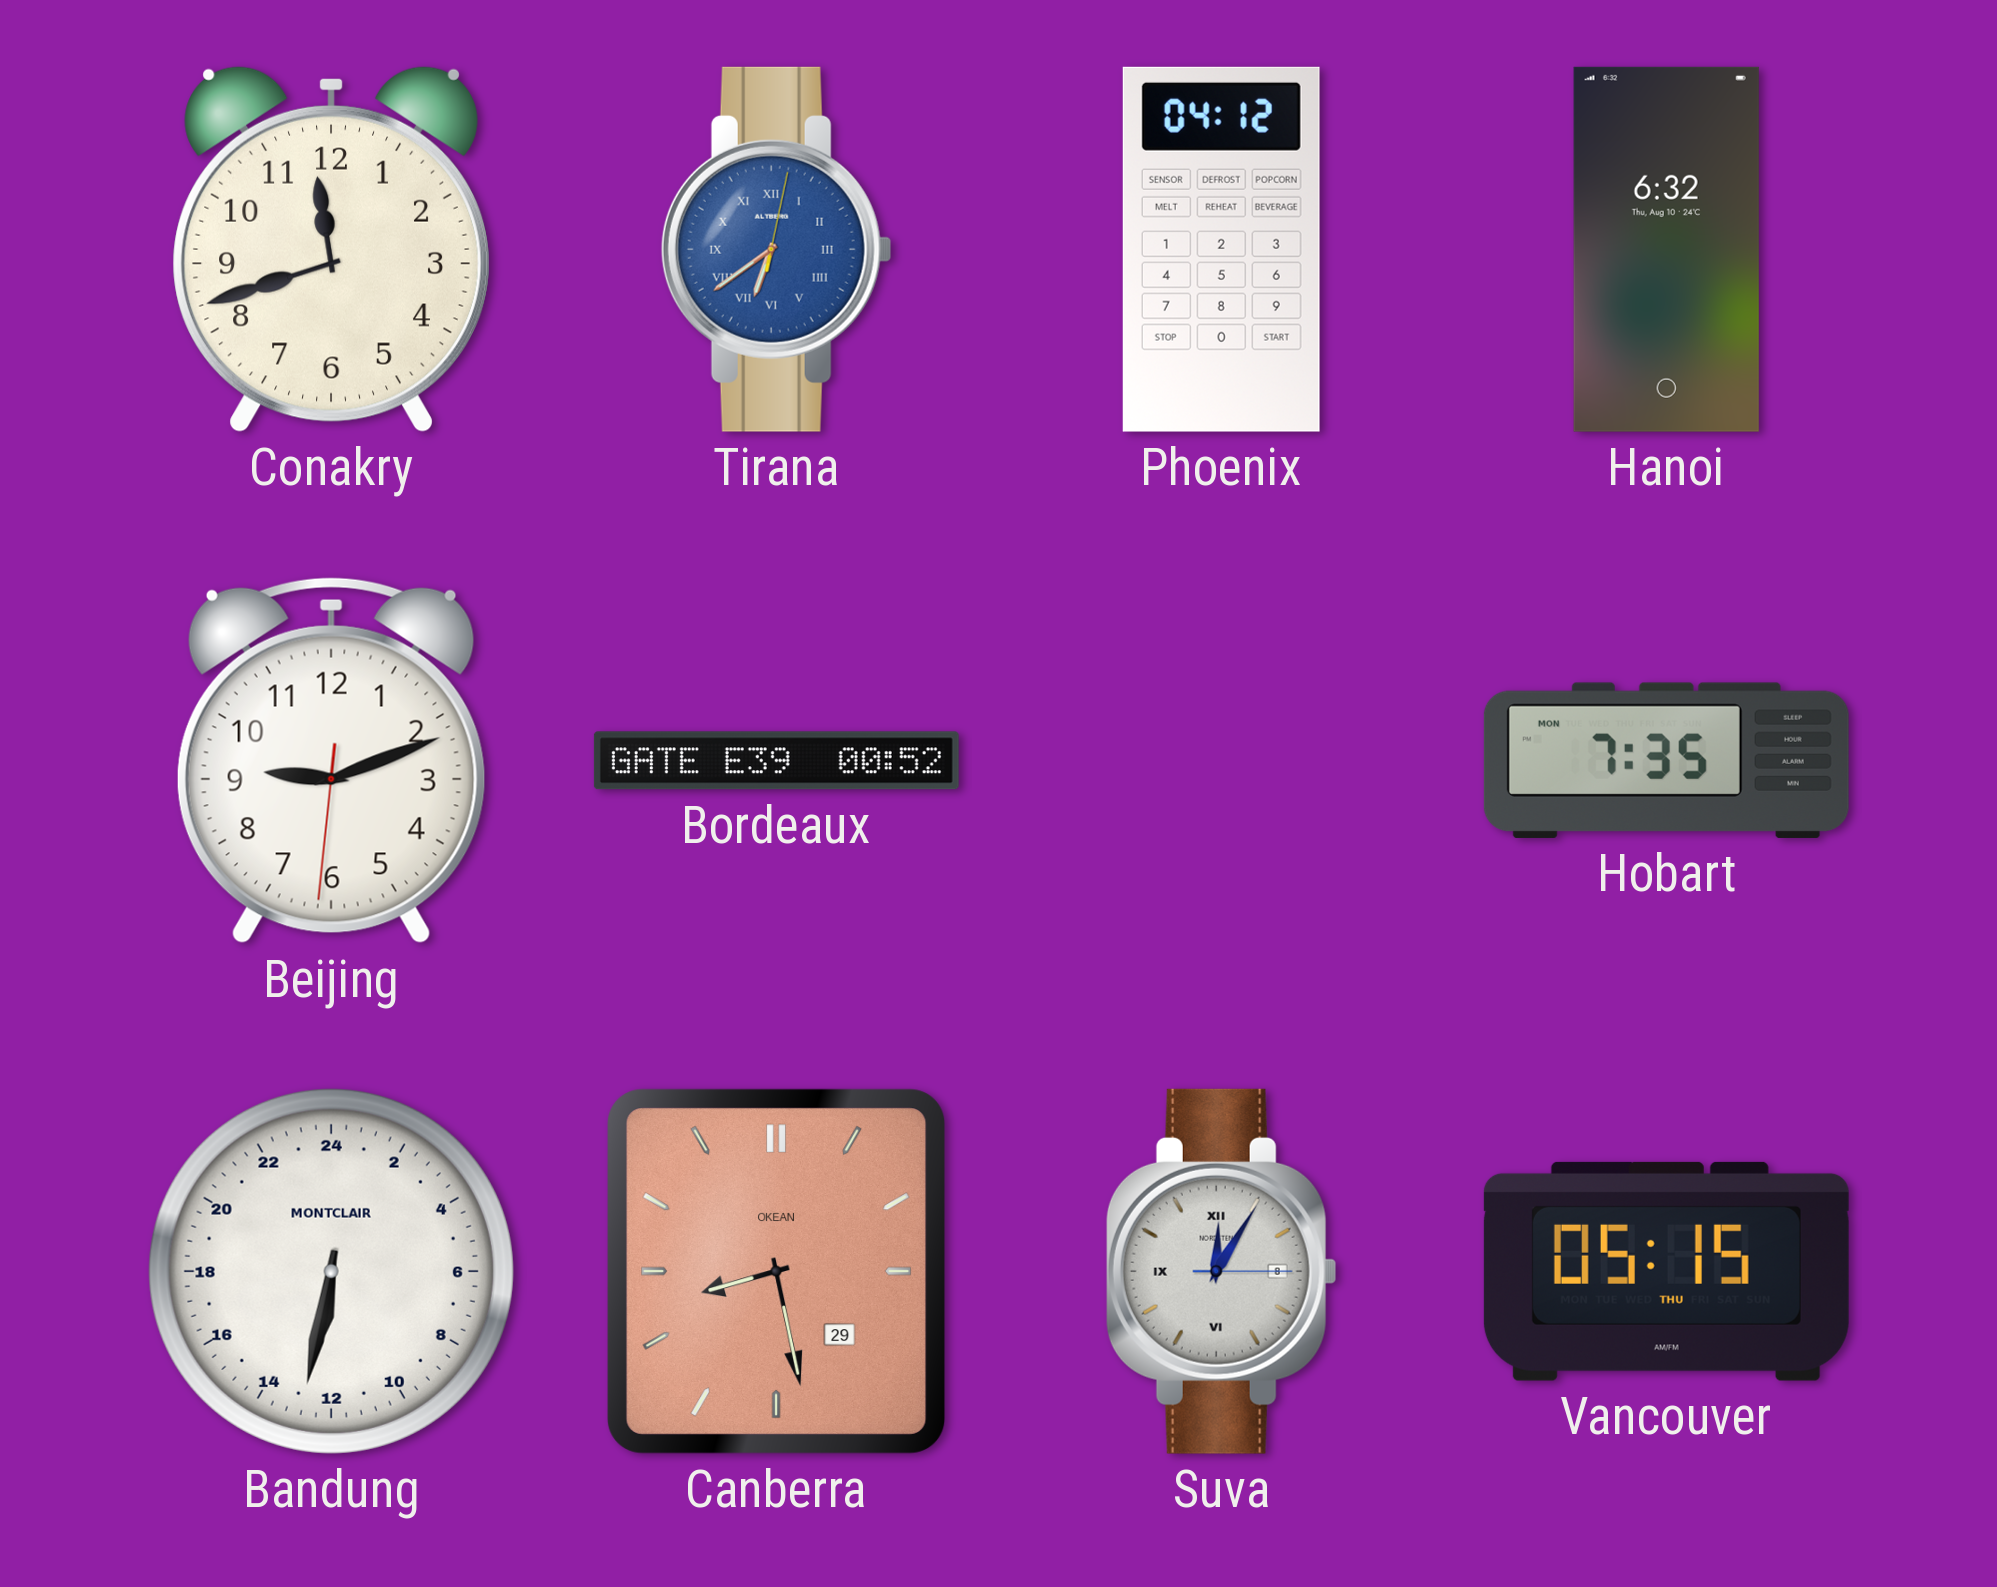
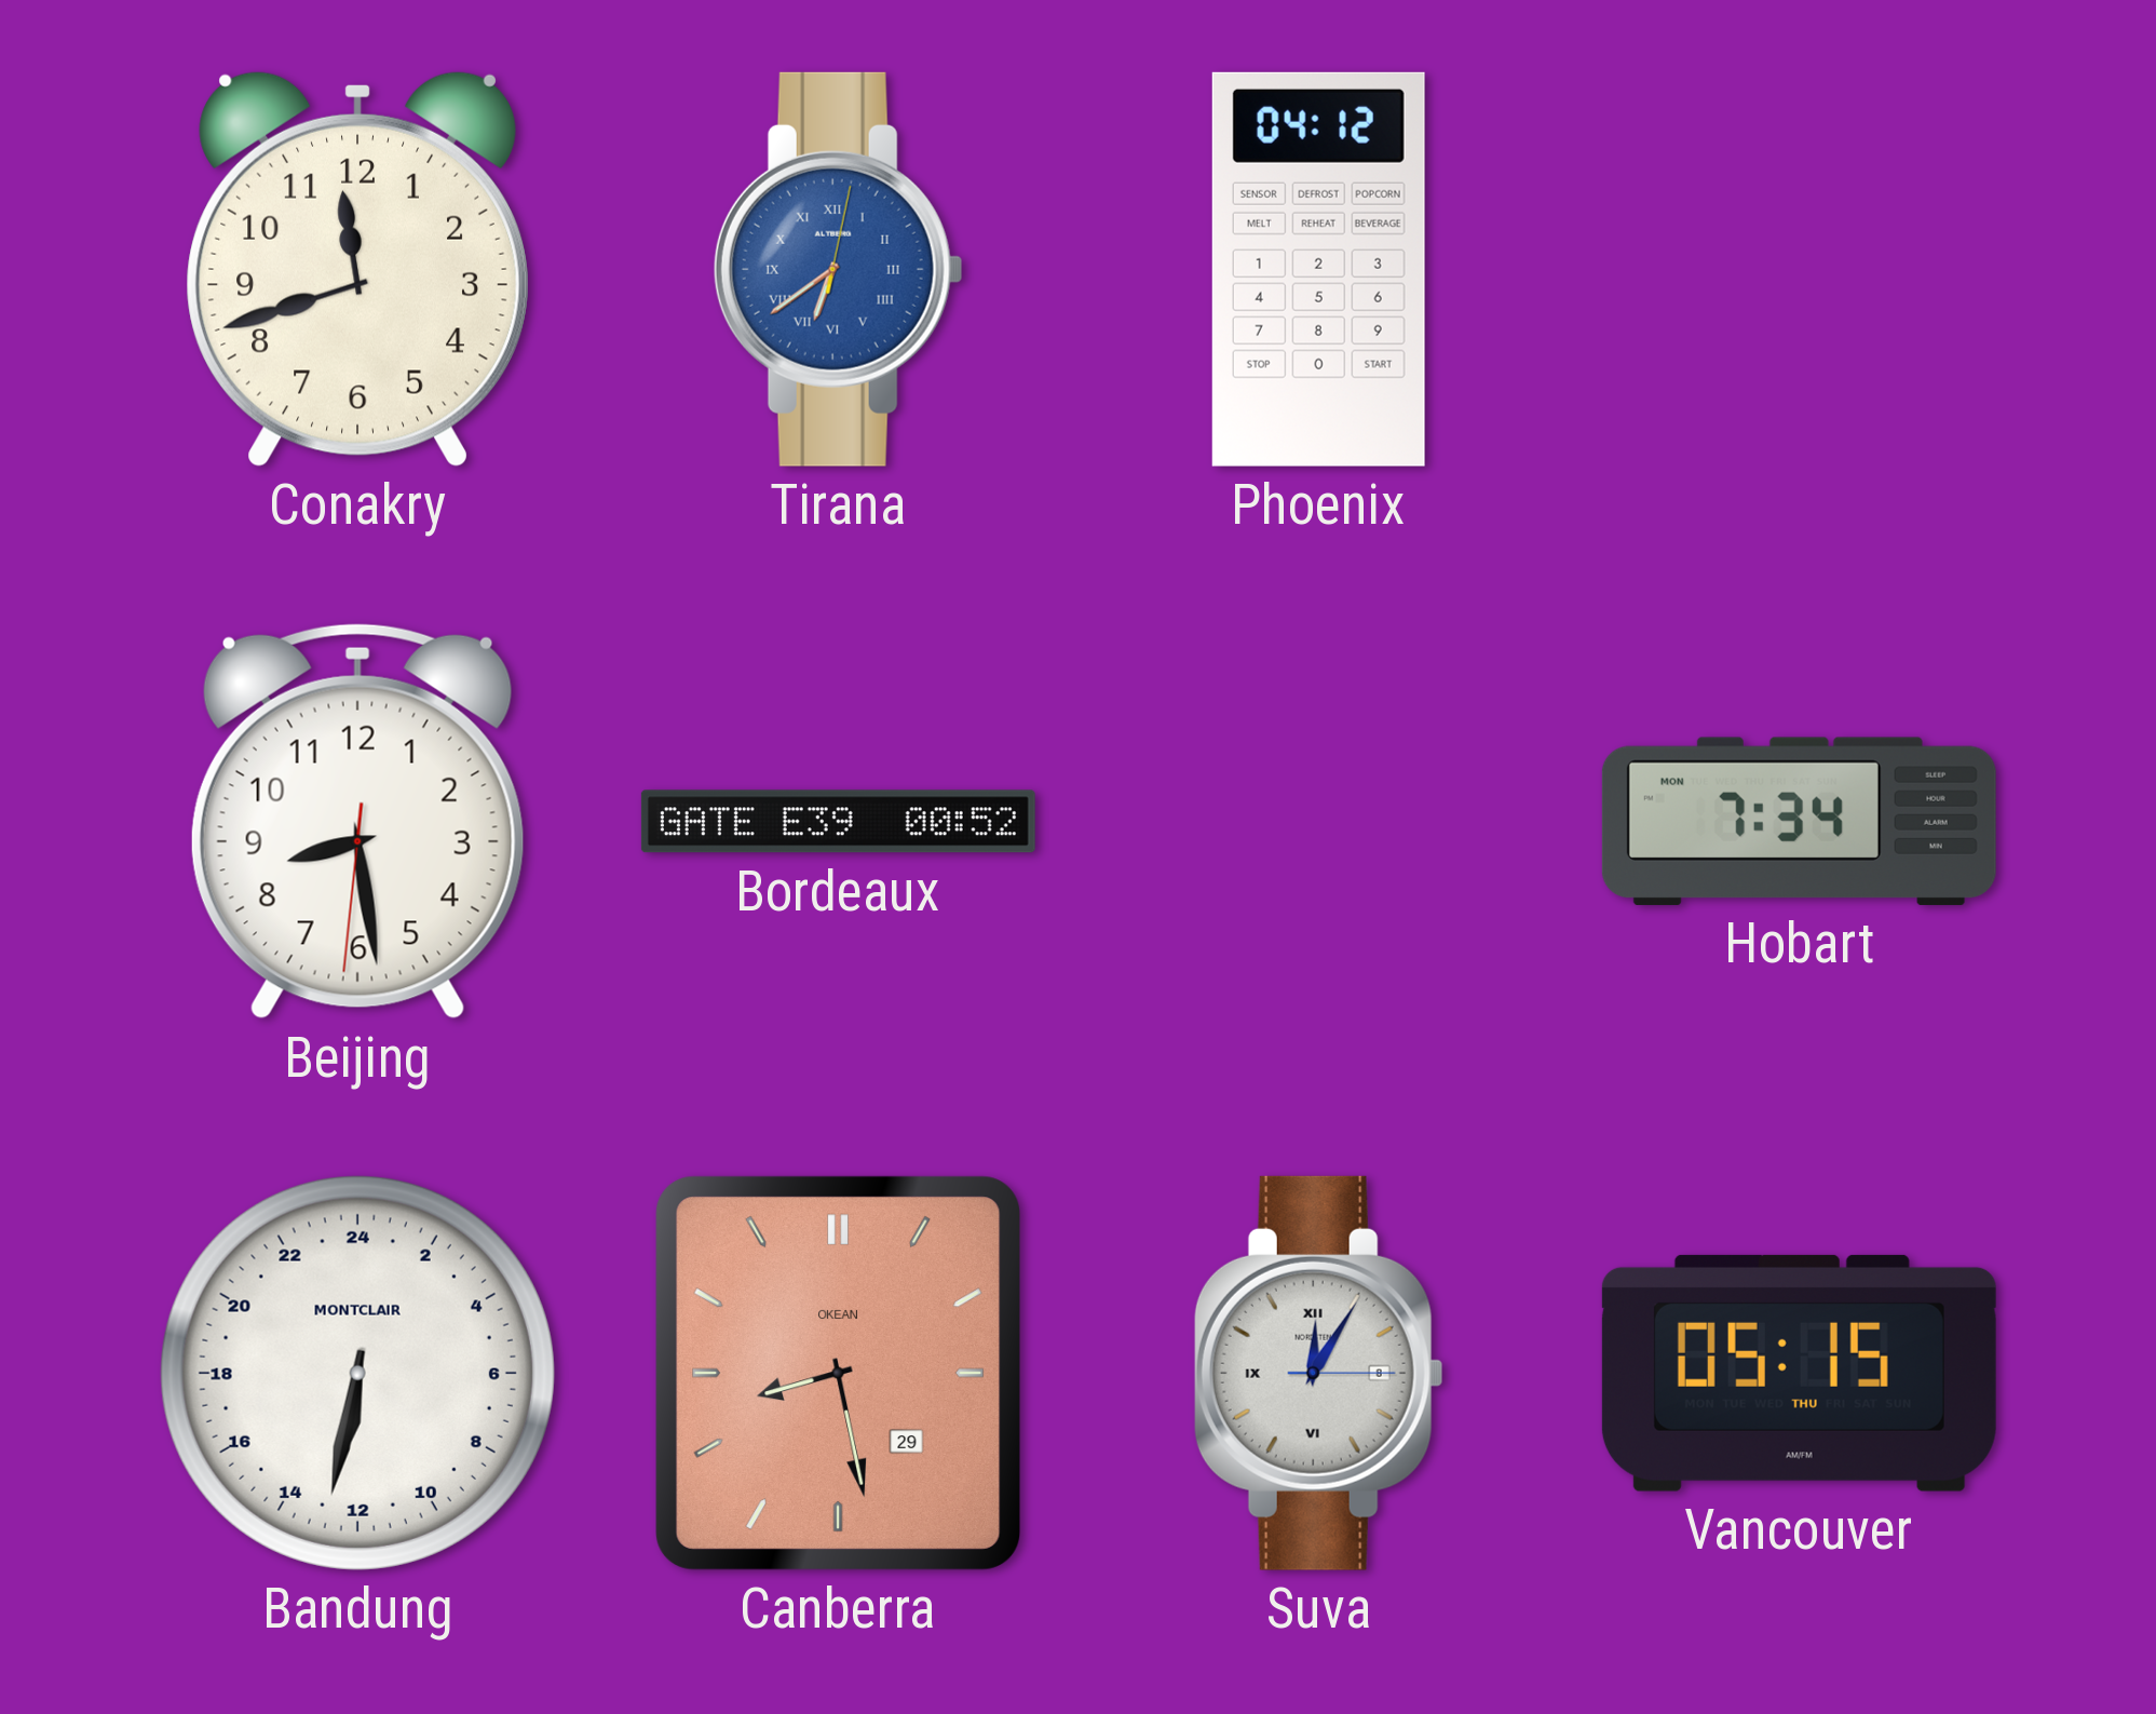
Hanoi: 6:32 -> none
Beijing: 9:11 -> 8:28
Hobart: 7:35 -> 7:34
